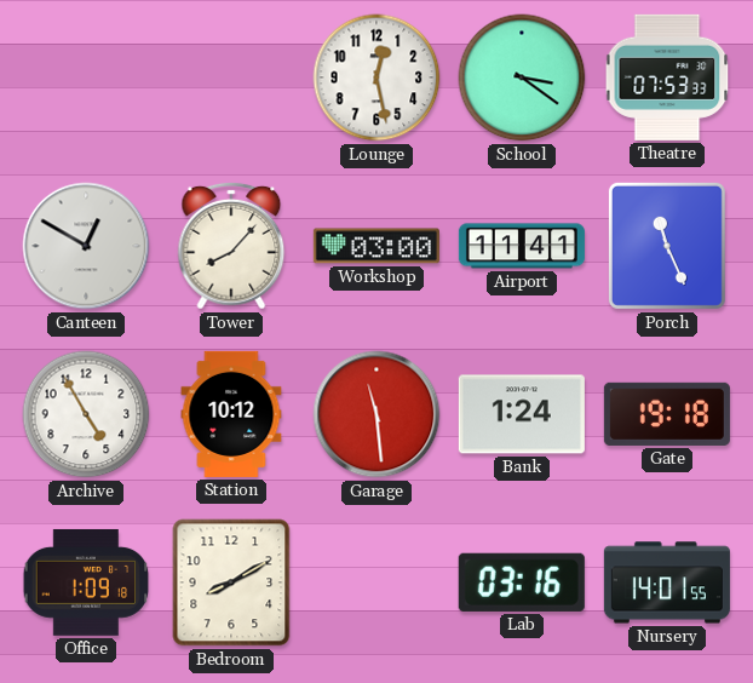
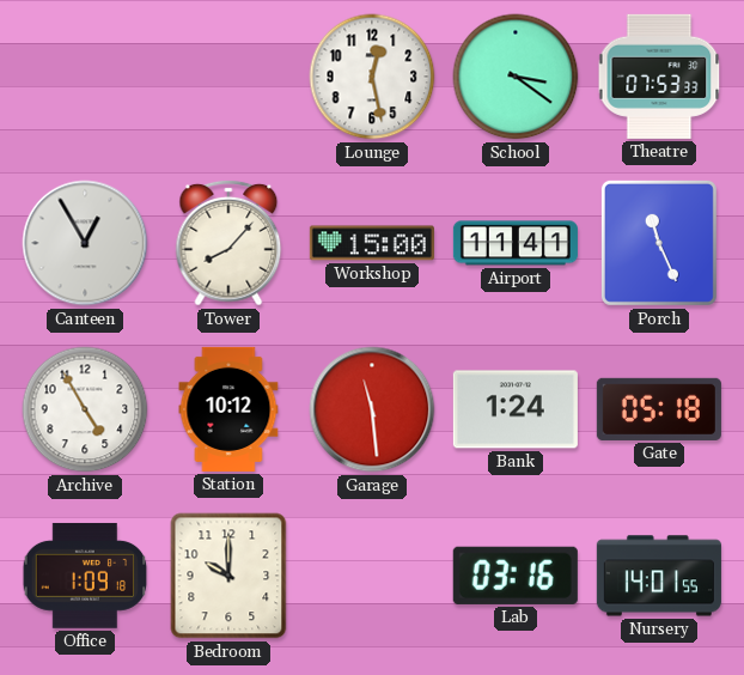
Canteen: 12:50 -> 12:55
Workshop: 03:00 -> 15:00
Gate: 19:18 -> 05:18
Bedroom: 8:10 -> 10:00
